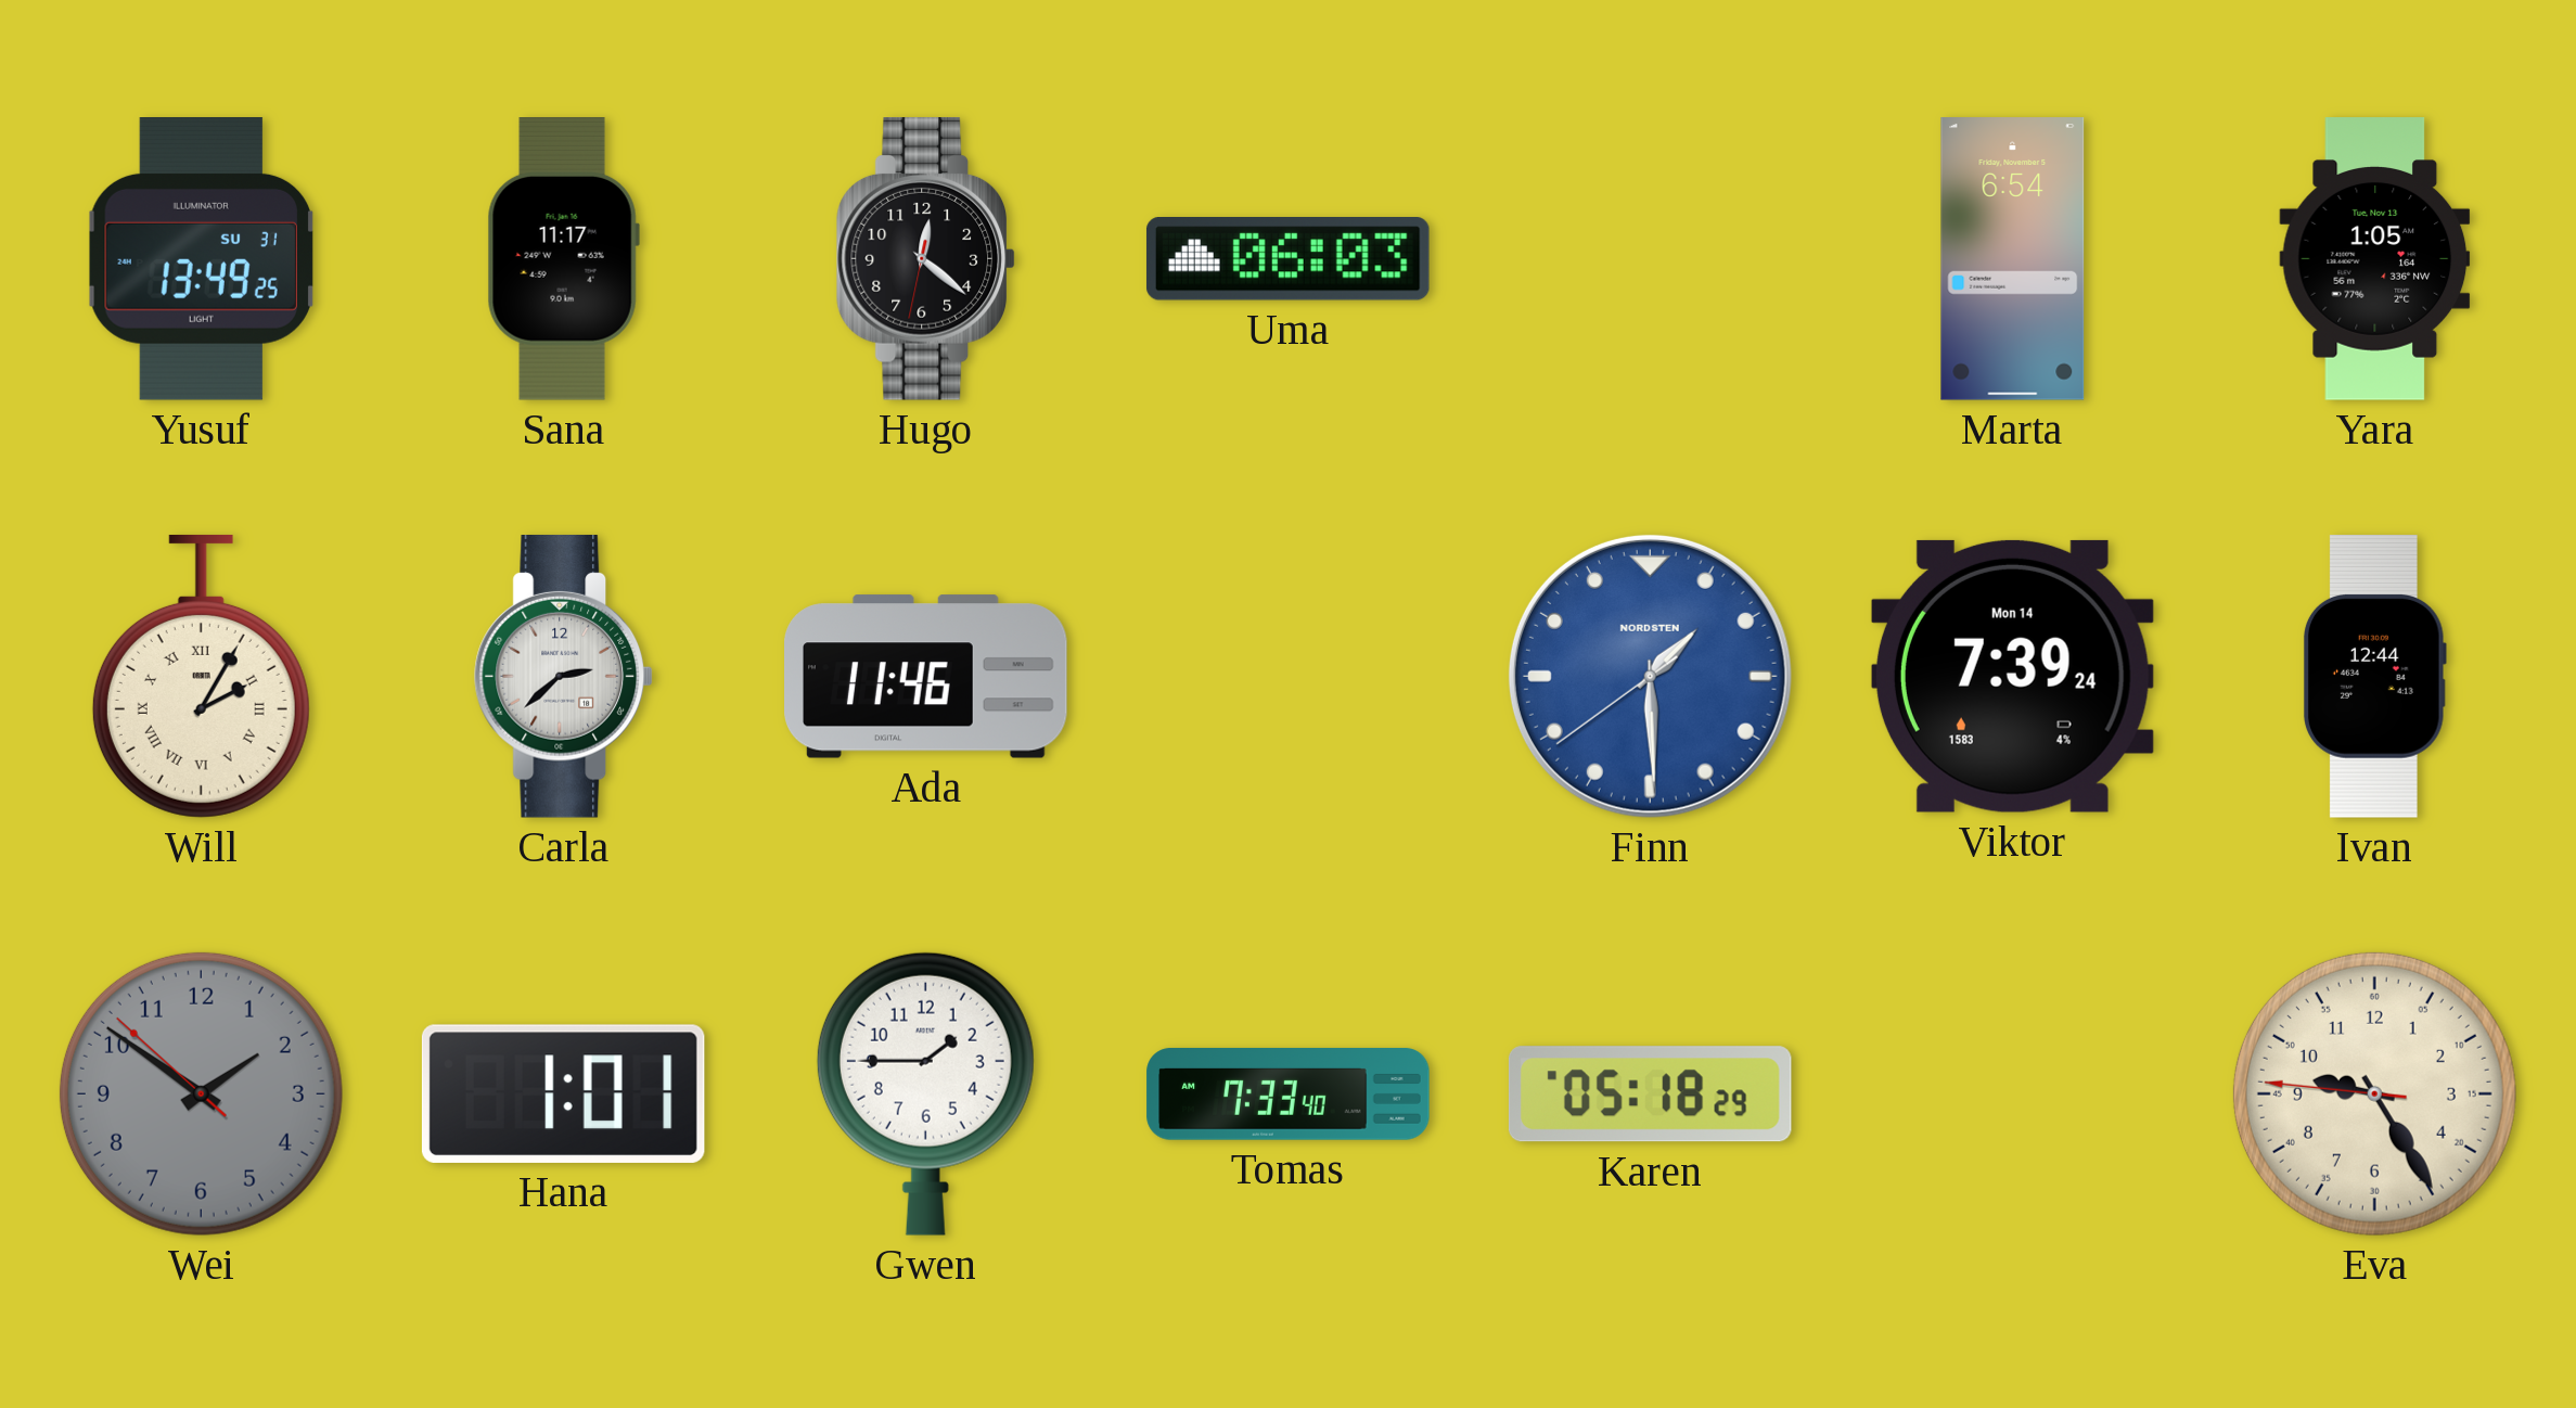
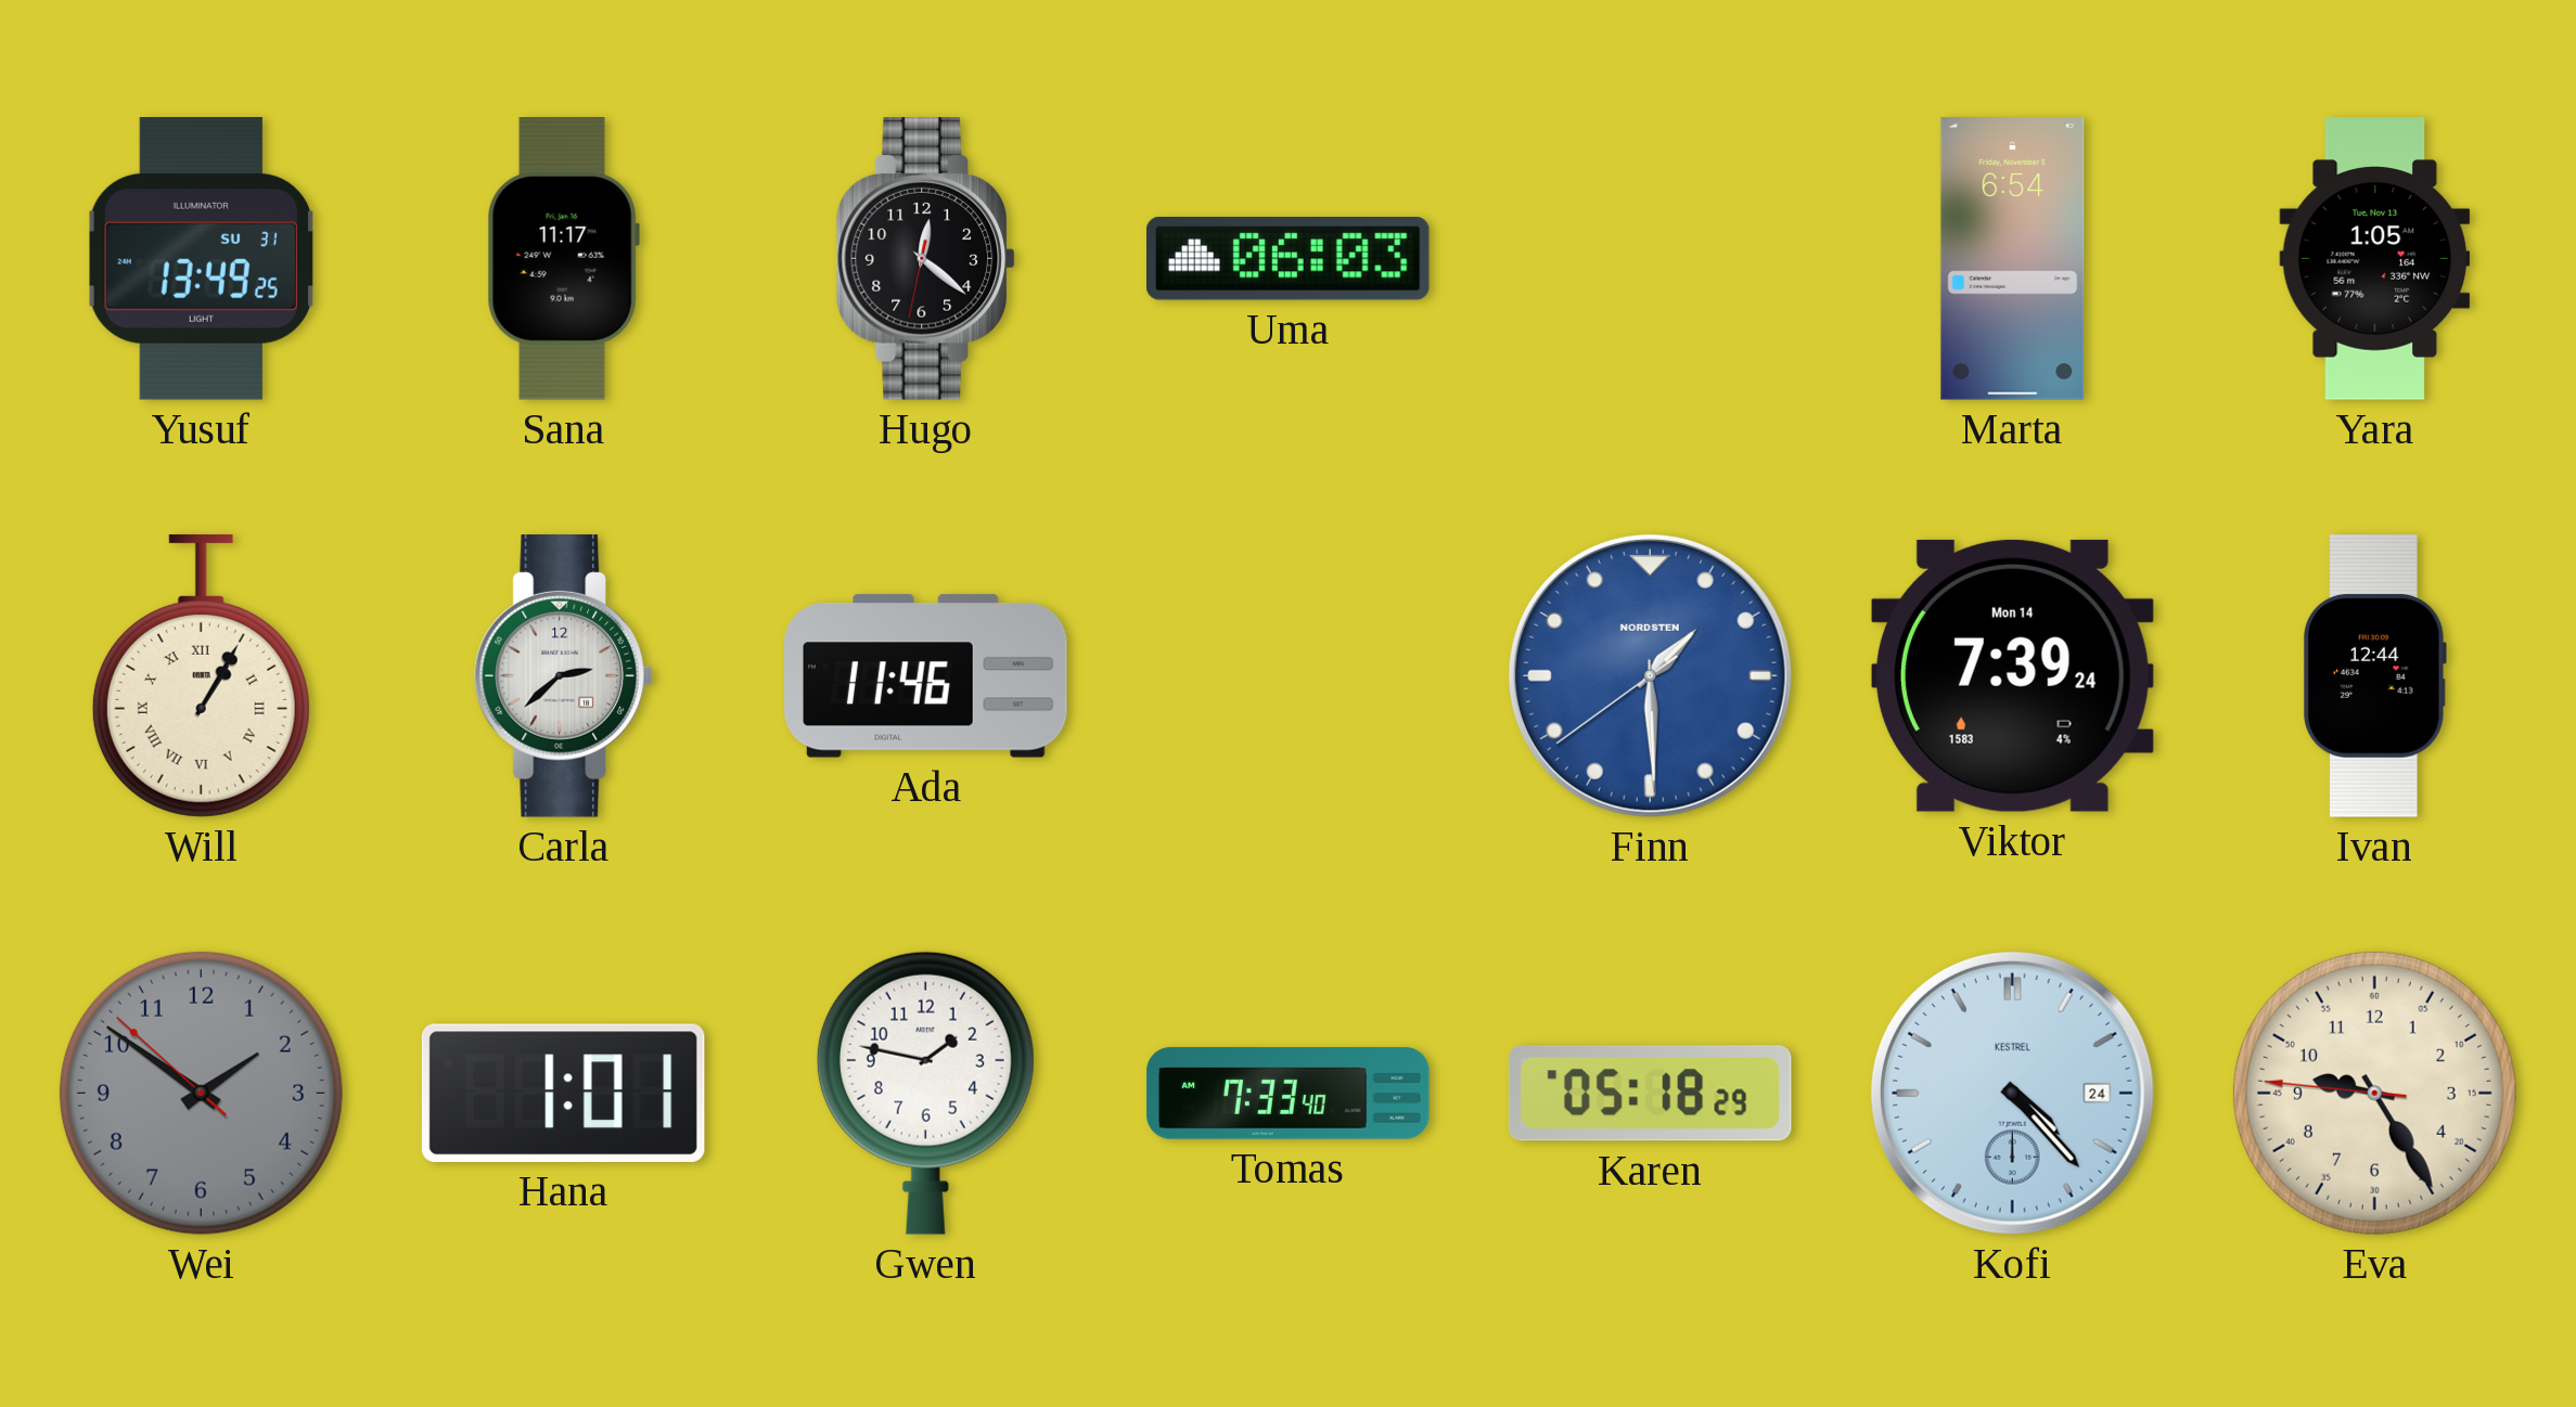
Will: 2:05 -> 1:05
Gwen: 1:45 -> 1:47
Kofi: none -> 4:23
